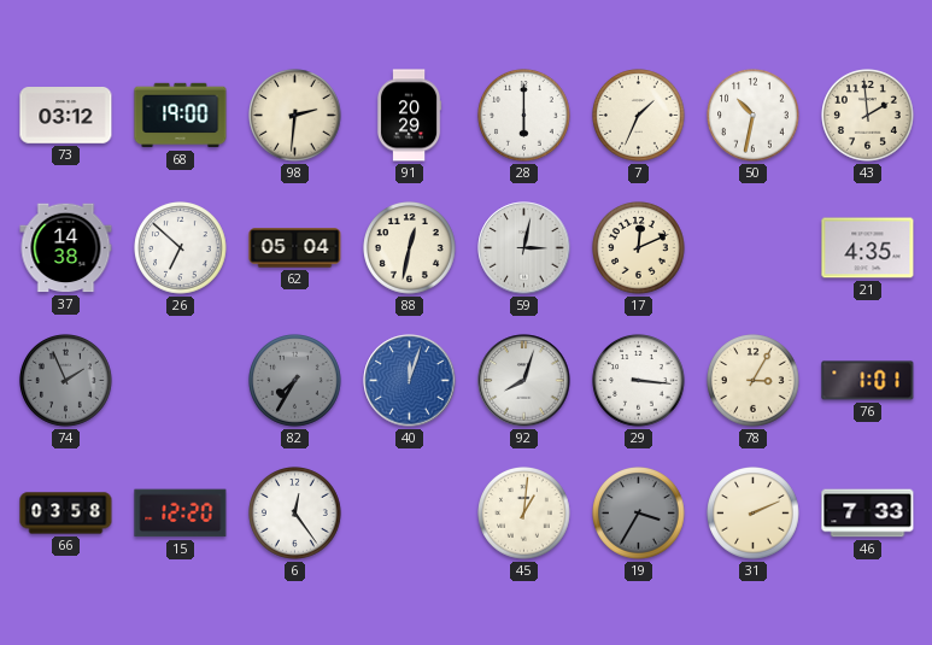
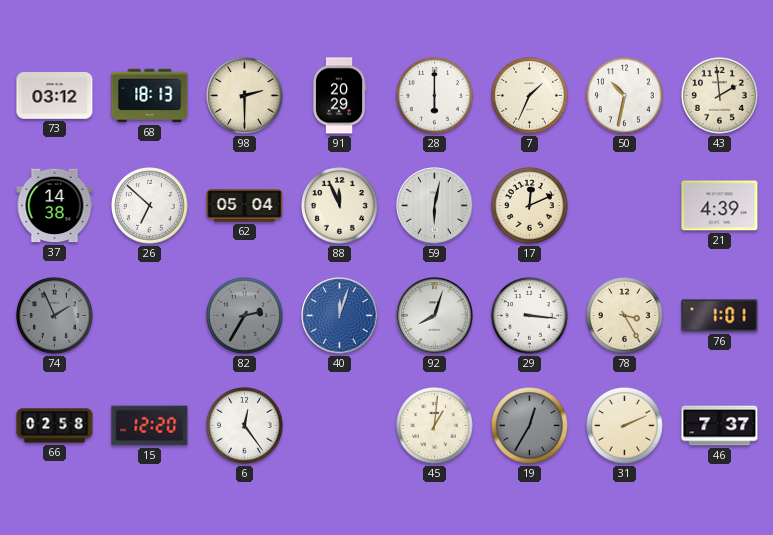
68: 19:00 -> 18:13
98: 2:31 -> 2:30
88: 12:32 -> 11:56
59: 3:02 -> 6:02
21: 4:35 -> 4:39
82: 7:35 -> 2:35
78: 3:05 -> 3:25
66: 03:58 -> 02:58
19: 3:35 -> 12:35
46: 7:33 -> 7:37
